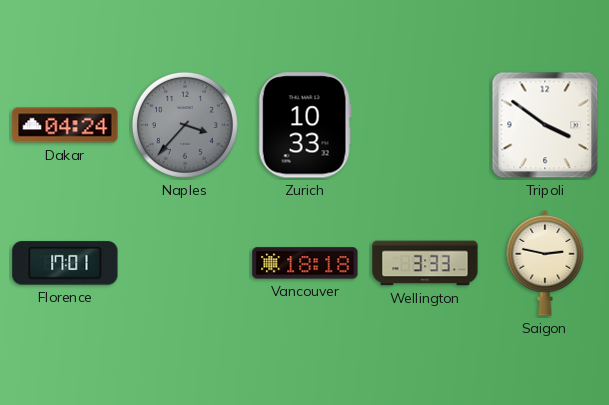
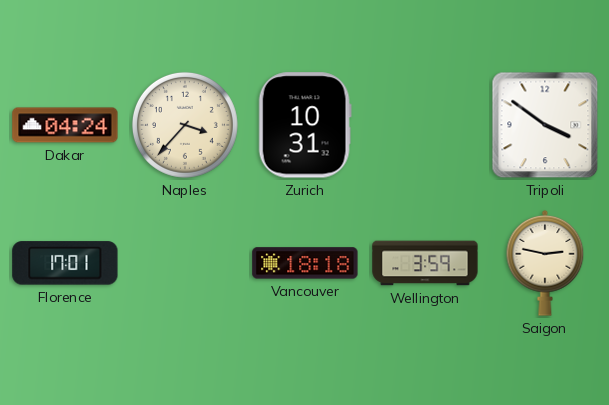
Naples dial: grey -> cream
Zurich: 10:33 -> 10:31
Wellington: 3:33 -> 3:59
